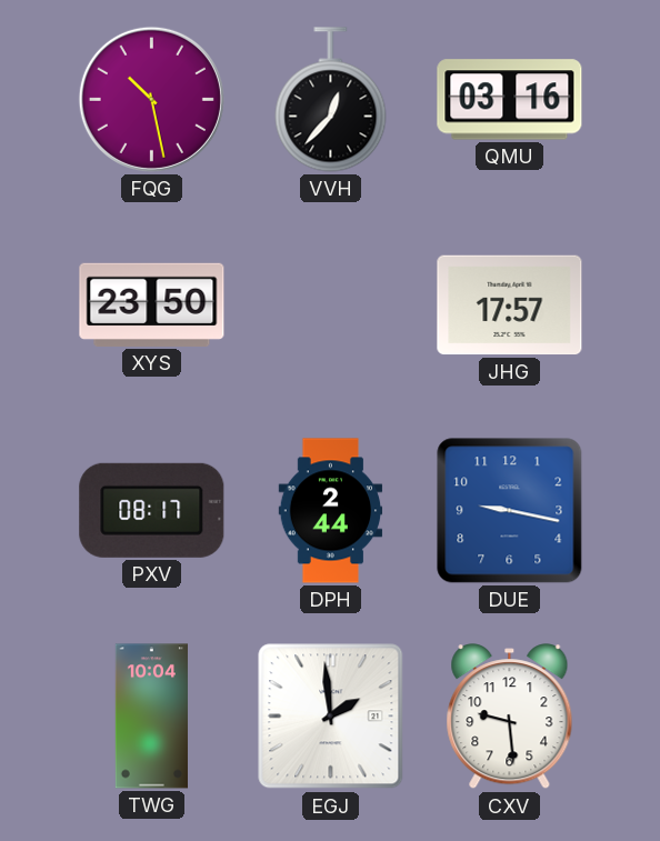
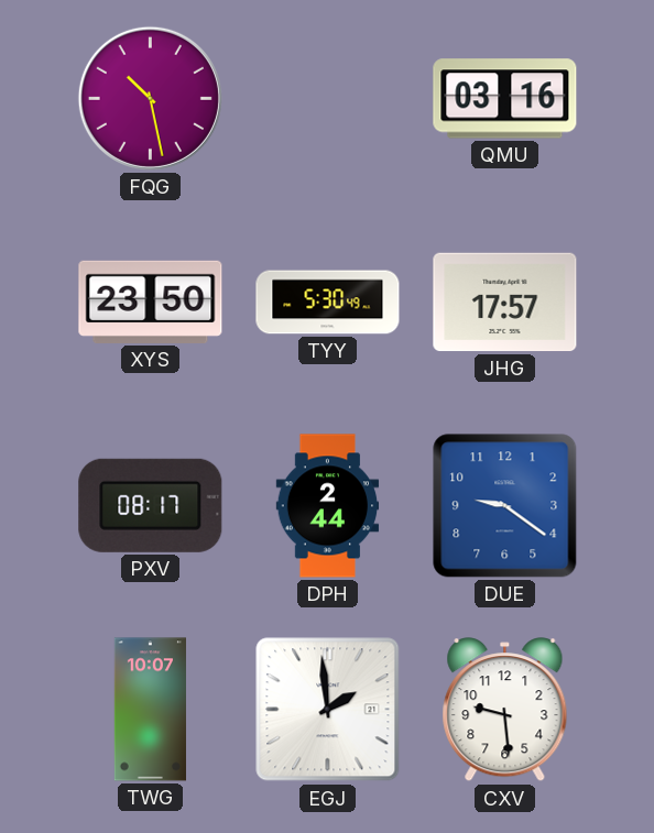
VVH: 12:37 -> none
TYY: none -> 5:30
DUE: 9:17 -> 9:21
TWG: 10:04 -> 10:07
